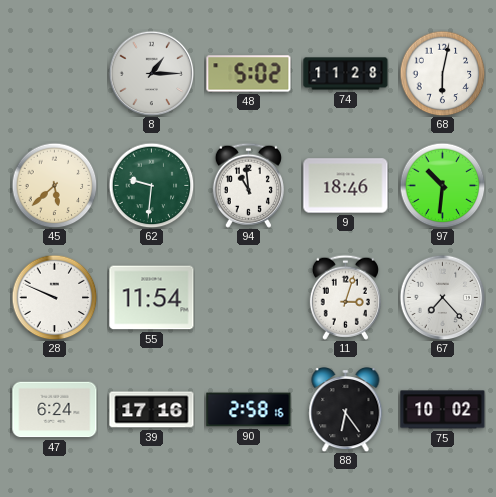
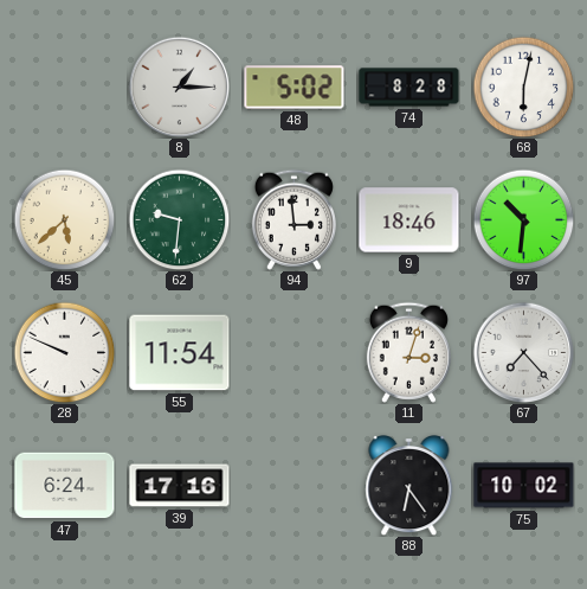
74: 11:28 -> 8:28
94: 10:59 -> 2:59
90: 2:58 -> none
